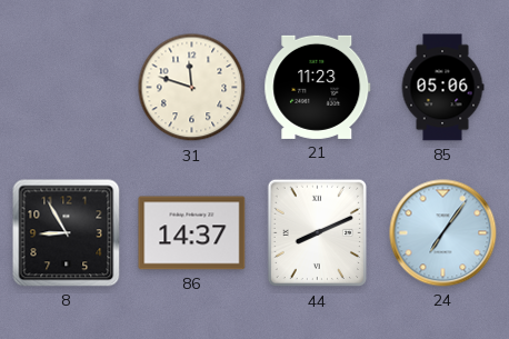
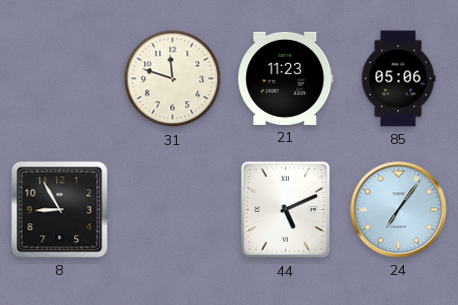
86: 14:37 -> none
44: 8:11 -> 5:11
